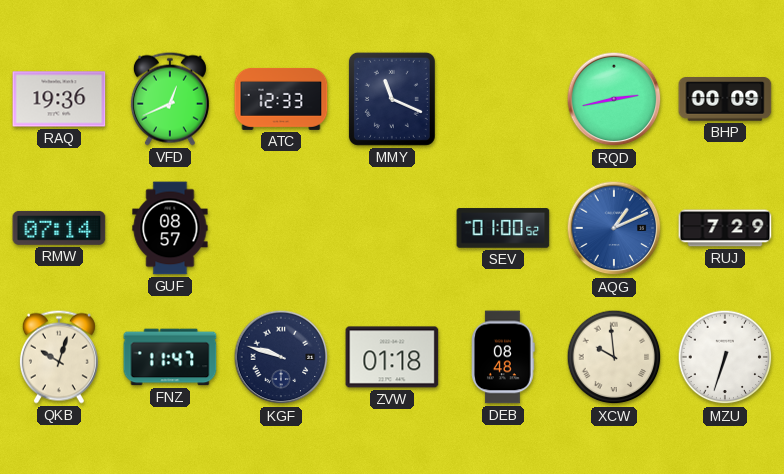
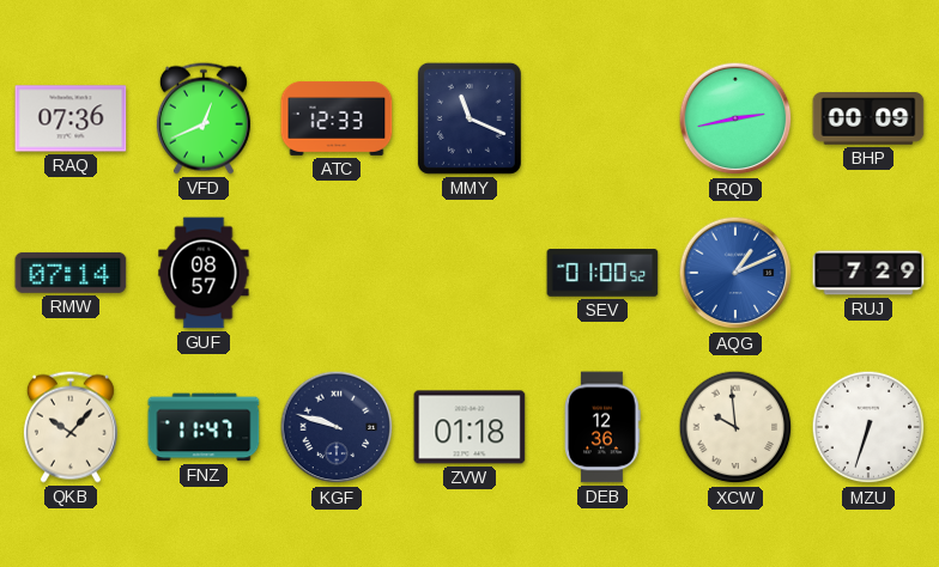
RAQ: 19:36 -> 07:36
QKB: 10:03 -> 10:07
DEB: 08:48 -> 12:36
